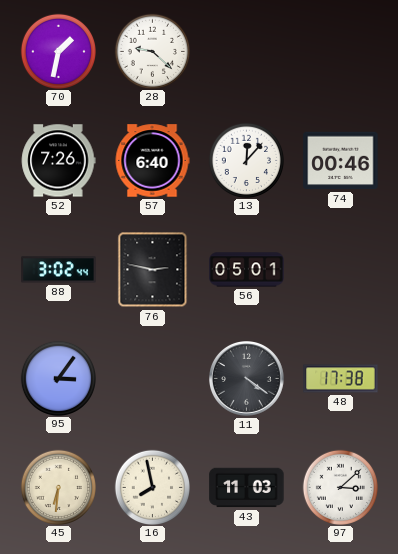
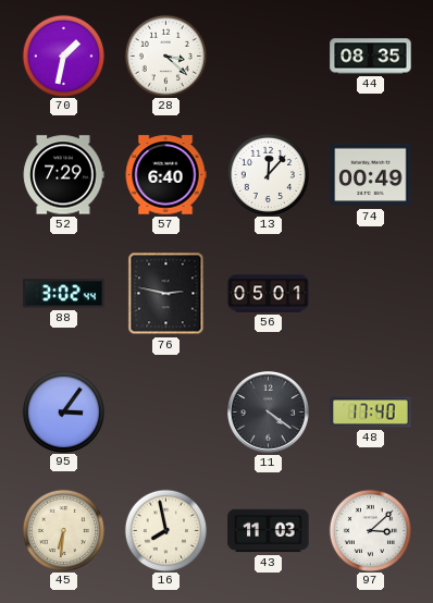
28: 9:22 -> 3:22
44: none -> 08:35
52: 7:26 -> 7:29
74: 00:46 -> 00:49
48: 17:38 -> 17:40
